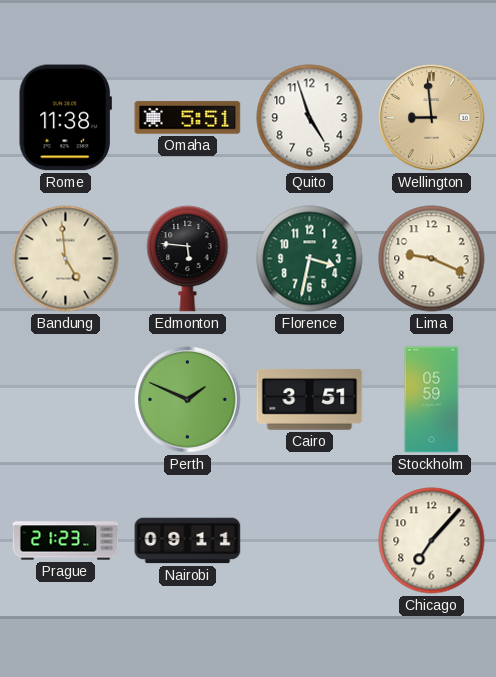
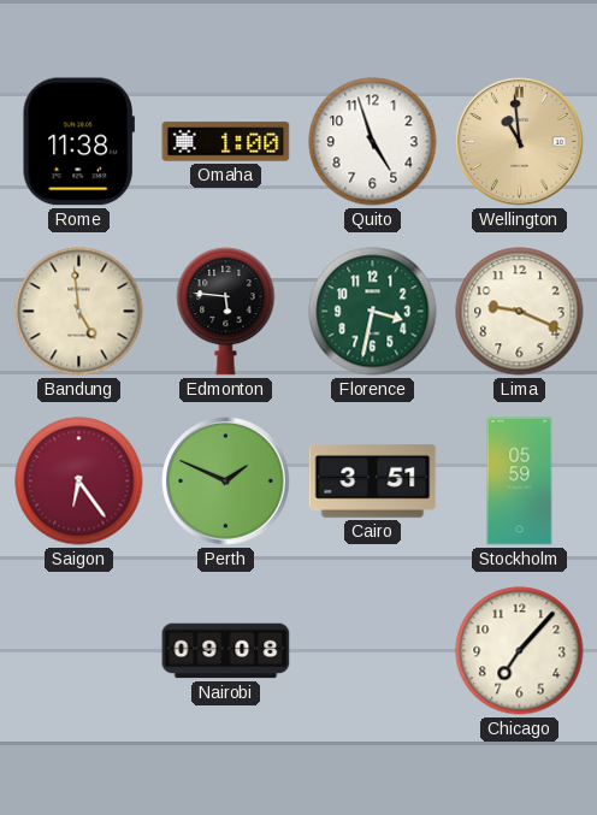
Omaha: 5:51 -> 1:00
Wellington: 8:59 -> 10:59
Saigon: none -> 6:24
Prague: 21:23 -> none
Nairobi: 09:11 -> 09:08
